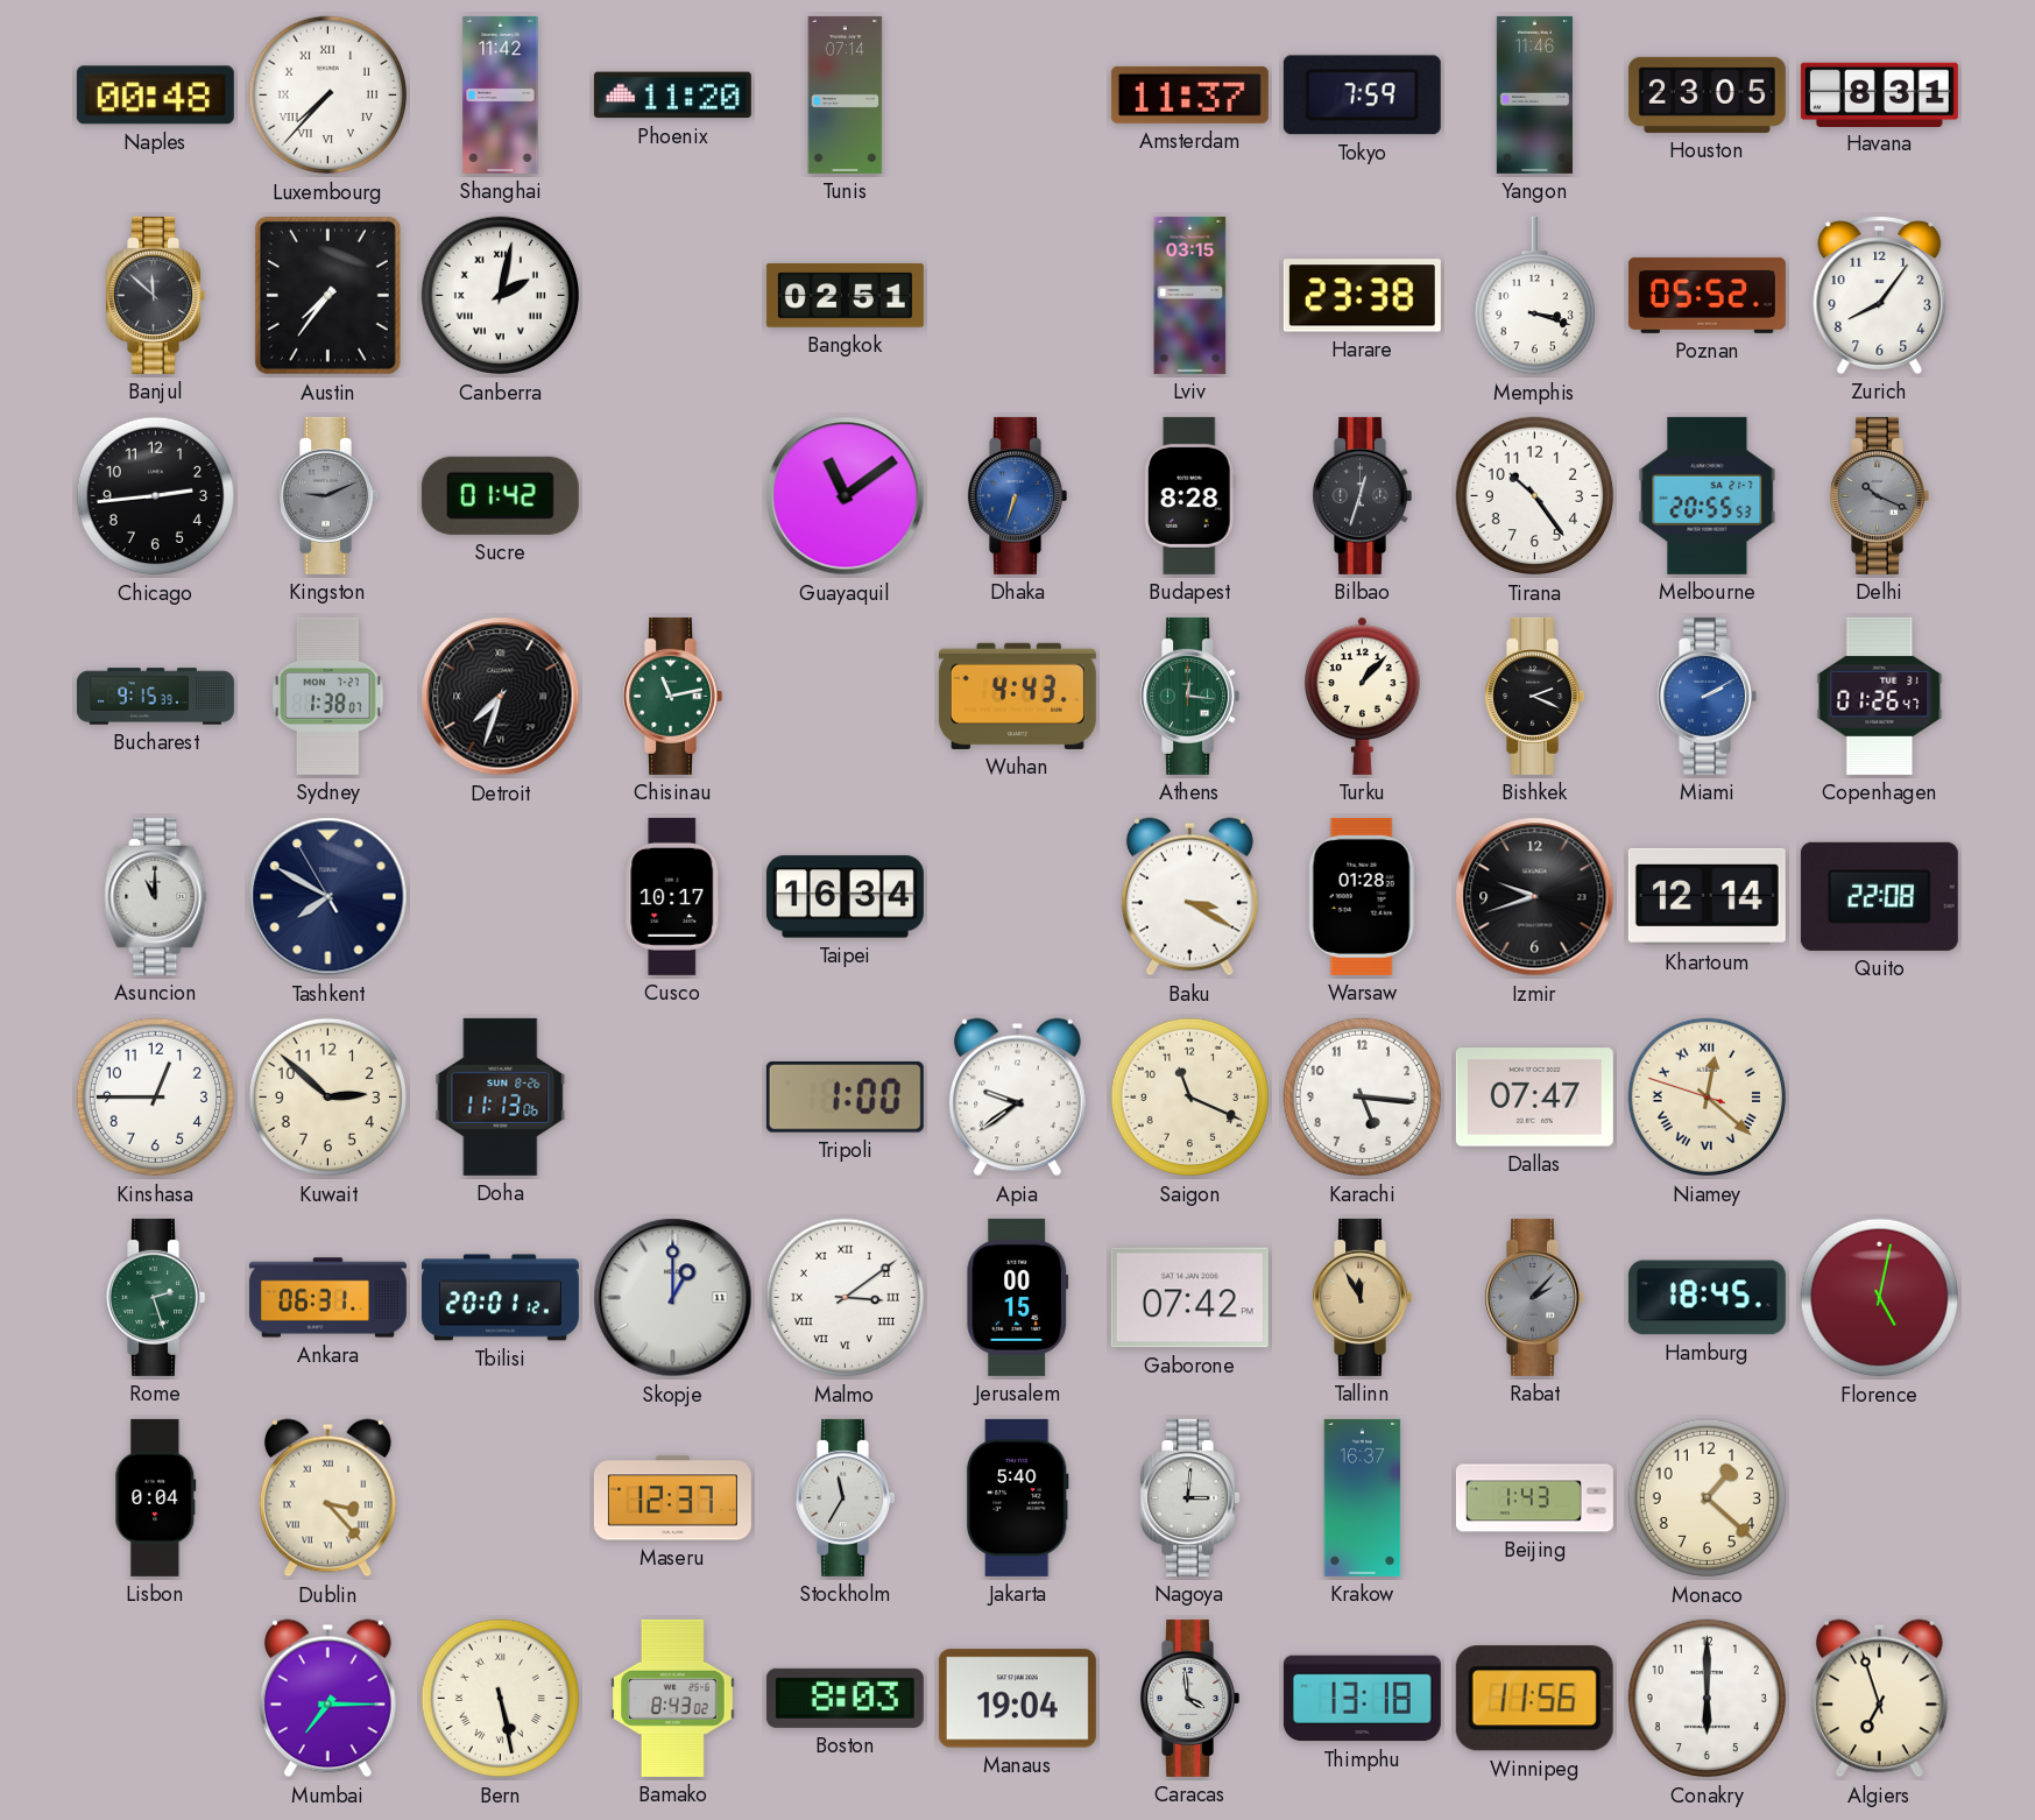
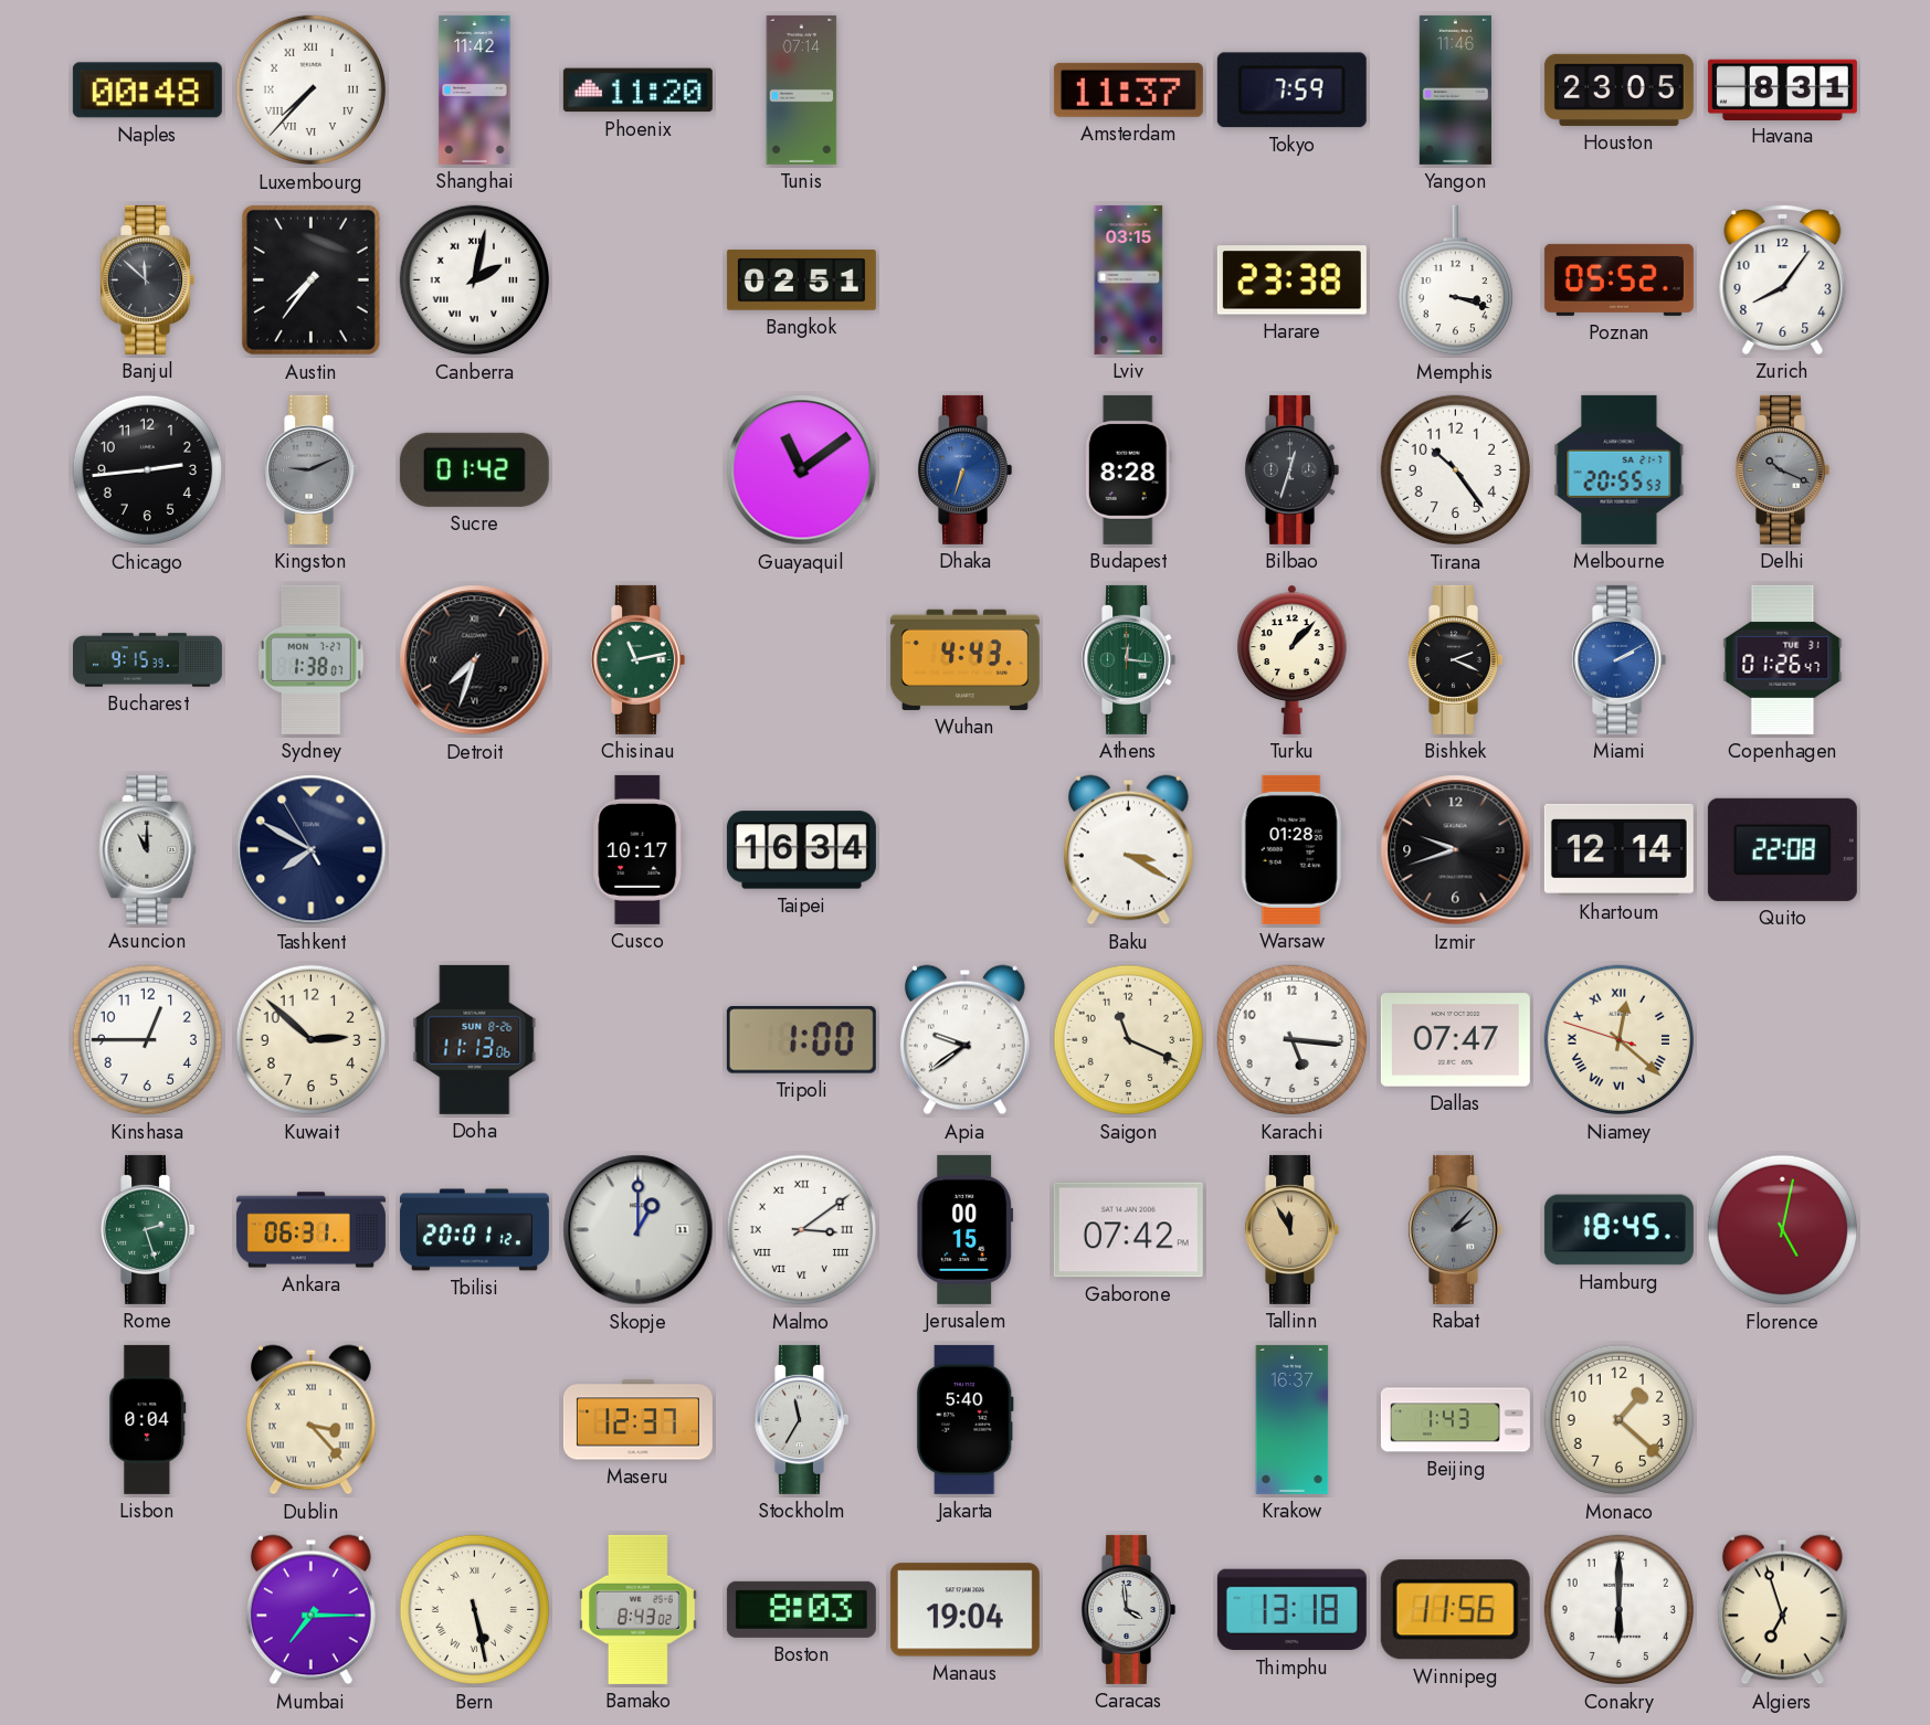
Nagoya: 3:01 -> none
